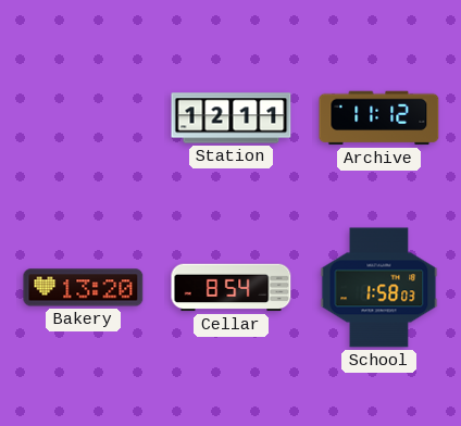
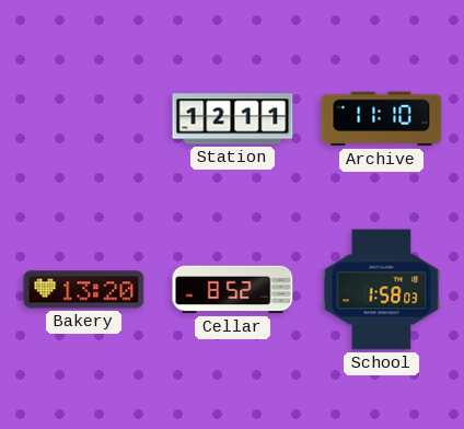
Archive: 11:12 -> 11:10
Cellar: 8:54 -> 8:52
